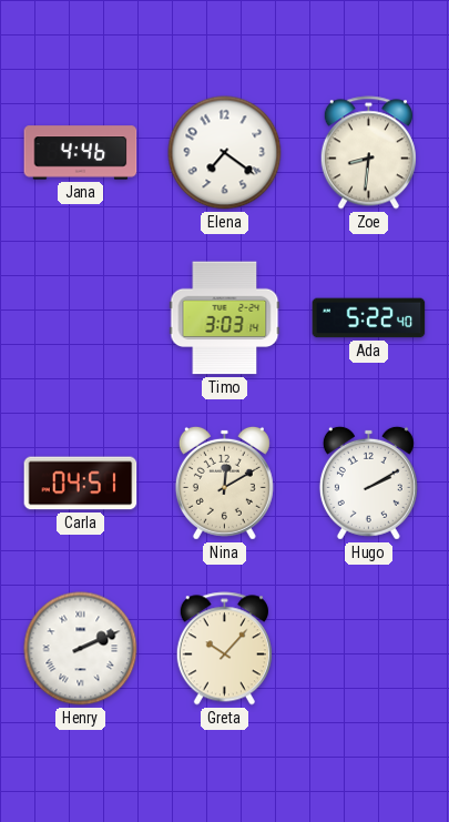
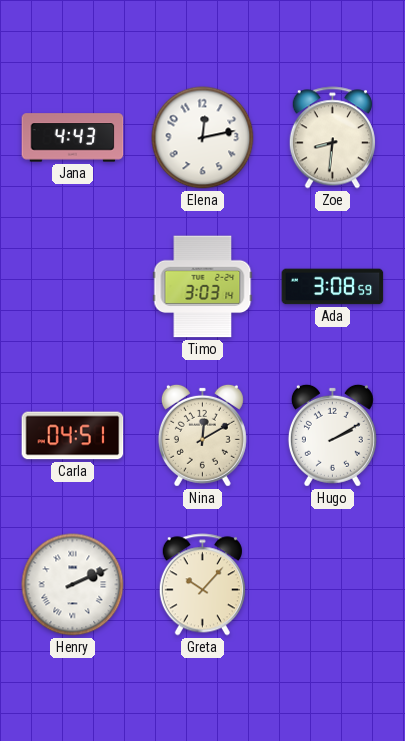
Jana: 4:46 -> 4:43
Elena: 7:21 -> 12:13
Ada: 5:22 -> 3:08
